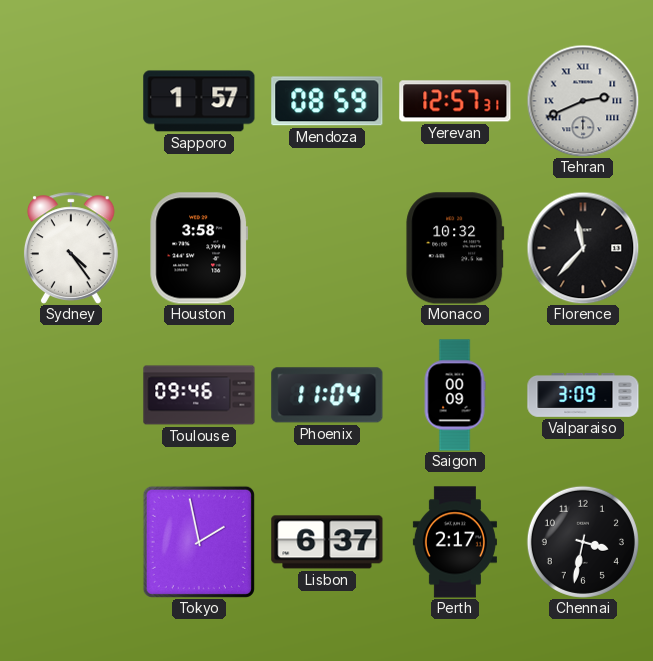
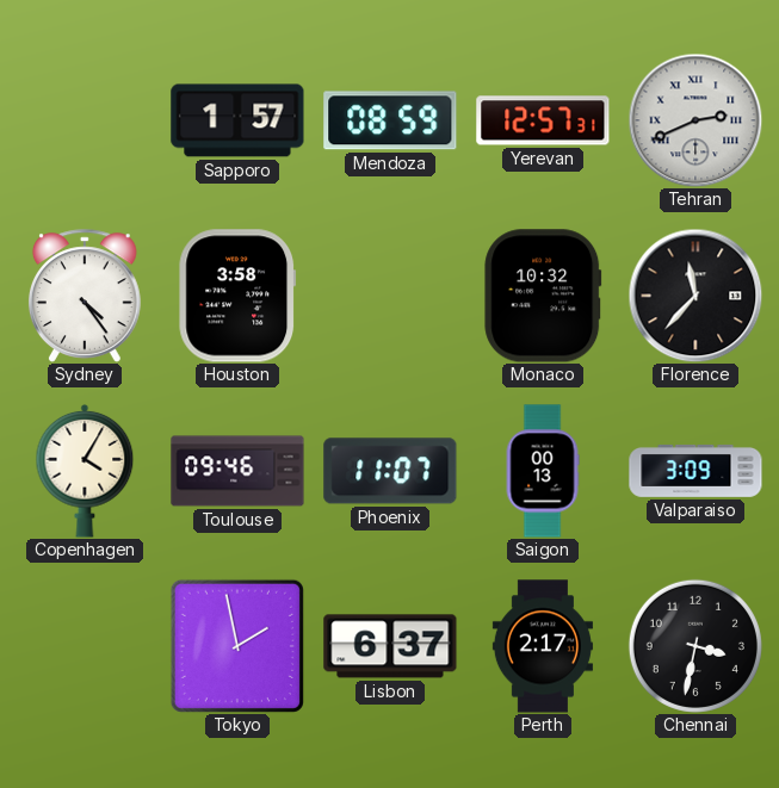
Copenhagen: none -> 4:05
Phoenix: 11:04 -> 11:07
Saigon: 00:09 -> 00:13
